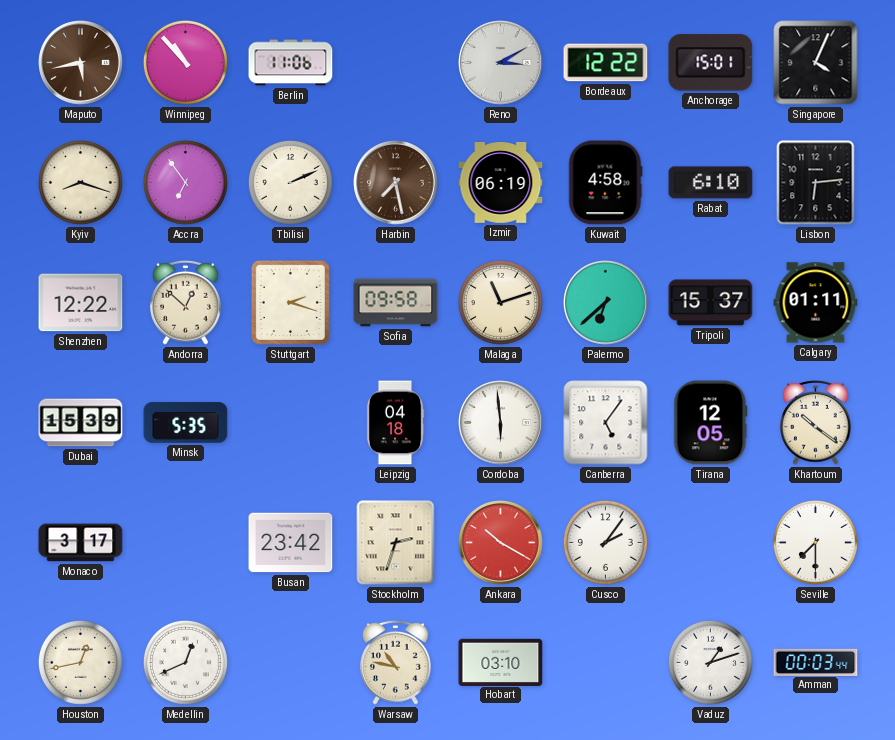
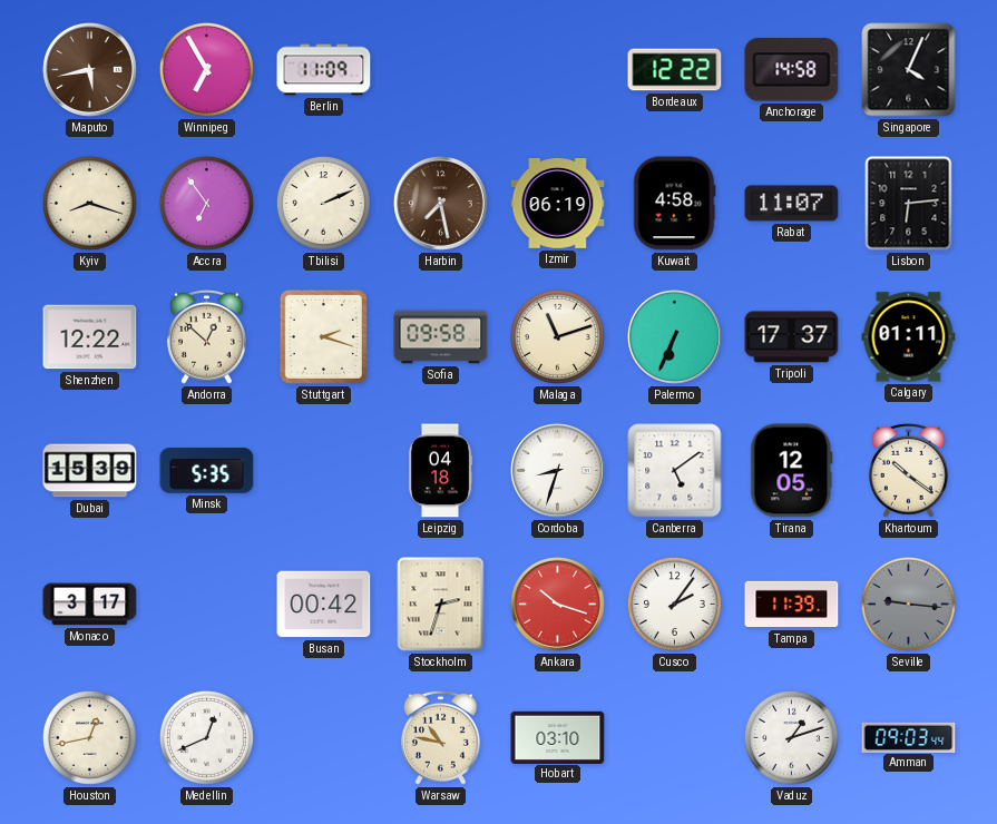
Winnipeg: 10:53 -> 6:55
Berlin: 11:06 -> 11:09
Reno: 3:10 -> none
Anchorage: 15:01 -> 14:58
Rabat: 6:10 -> 11:07
Palermo: 6:38 -> 6:34
Tripoli: 15:37 -> 17:37
Cordoba: 5:59 -> 8:33
Canberra: 5:06 -> 5:09
Busan: 23:42 -> 00:42
Ankara: 10:20 -> 10:18
Tampa: none -> 11:39
Seville: 7:30 -> 9:16
Seville dial: white -> grey
Amman: 00:03 -> 09:03
